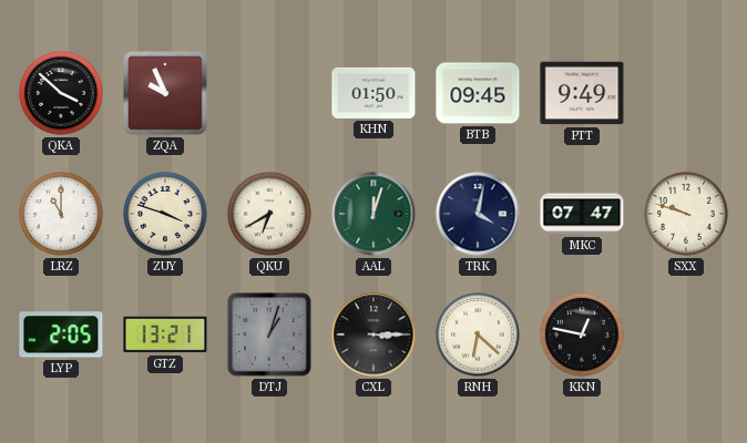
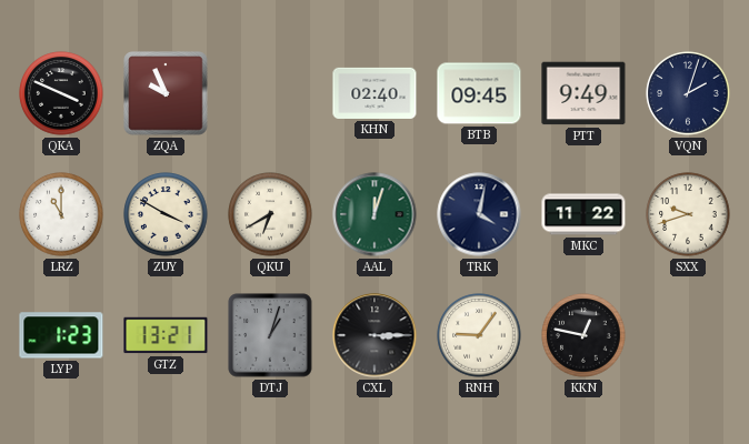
QKA: 3:52 -> 3:49
KHN: 01:50 -> 02:40
VQN: none -> 2:03
ZUY: 3:48 -> 3:50
MKC: 07:47 -> 11:22
SXX: 9:48 -> 9:42
LYP: 2:05 -> 1:23
RNH: 6:22 -> 9:06
